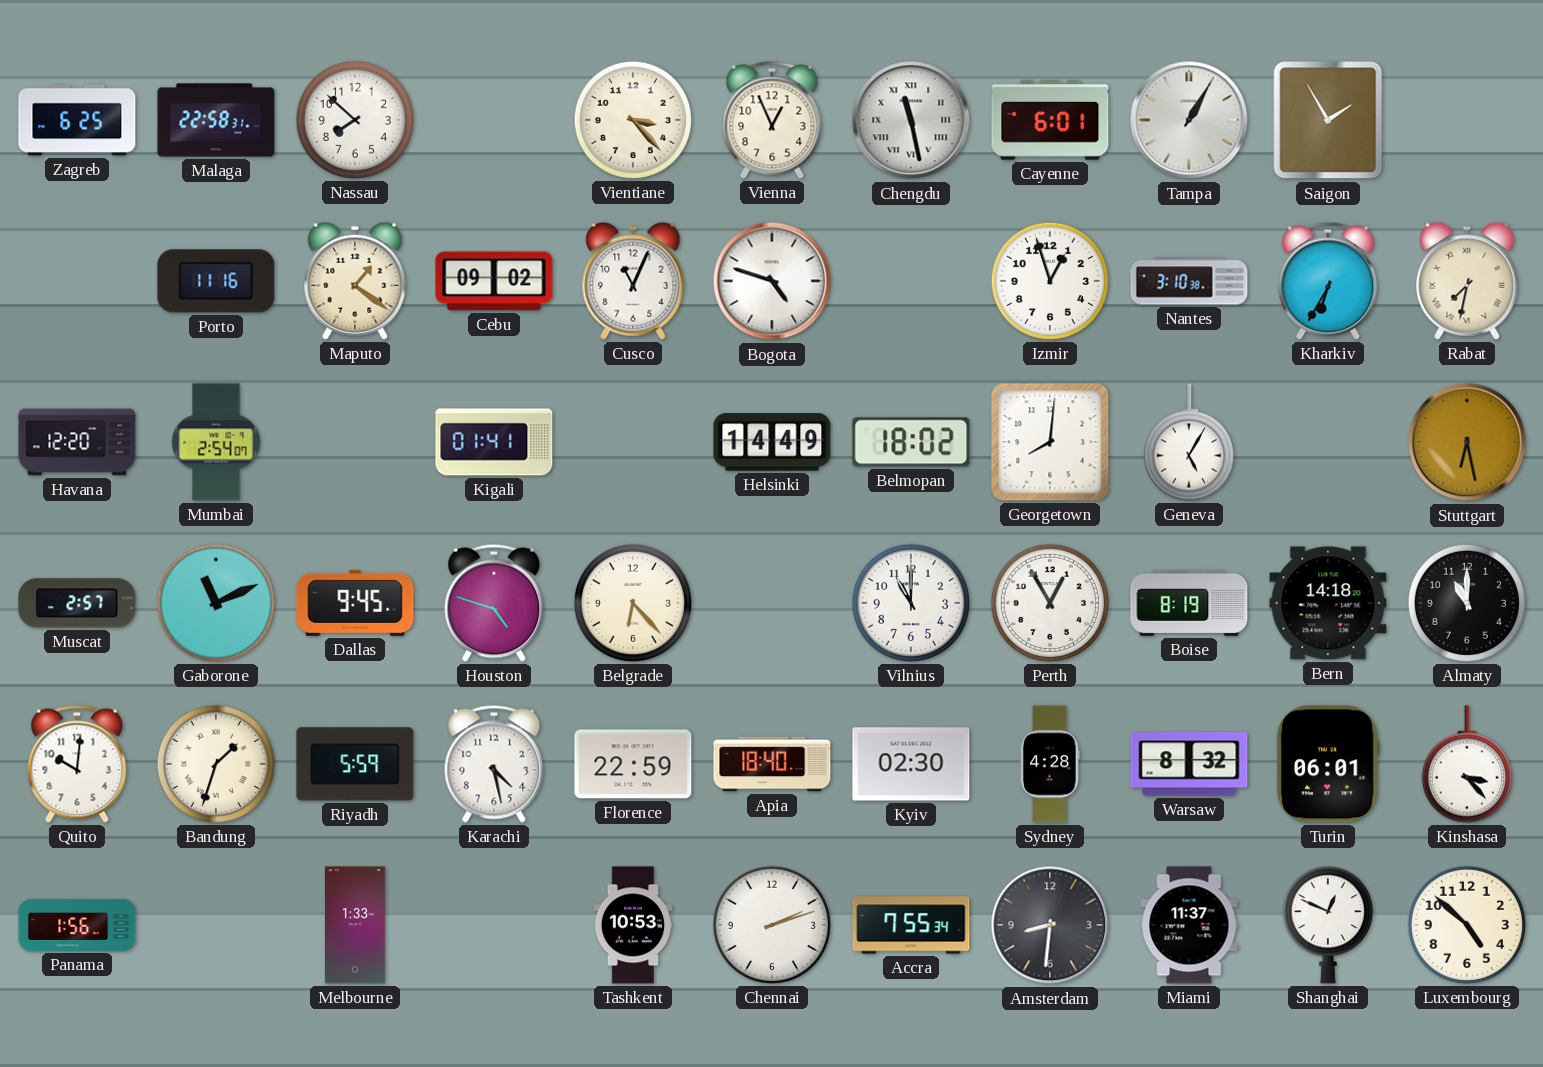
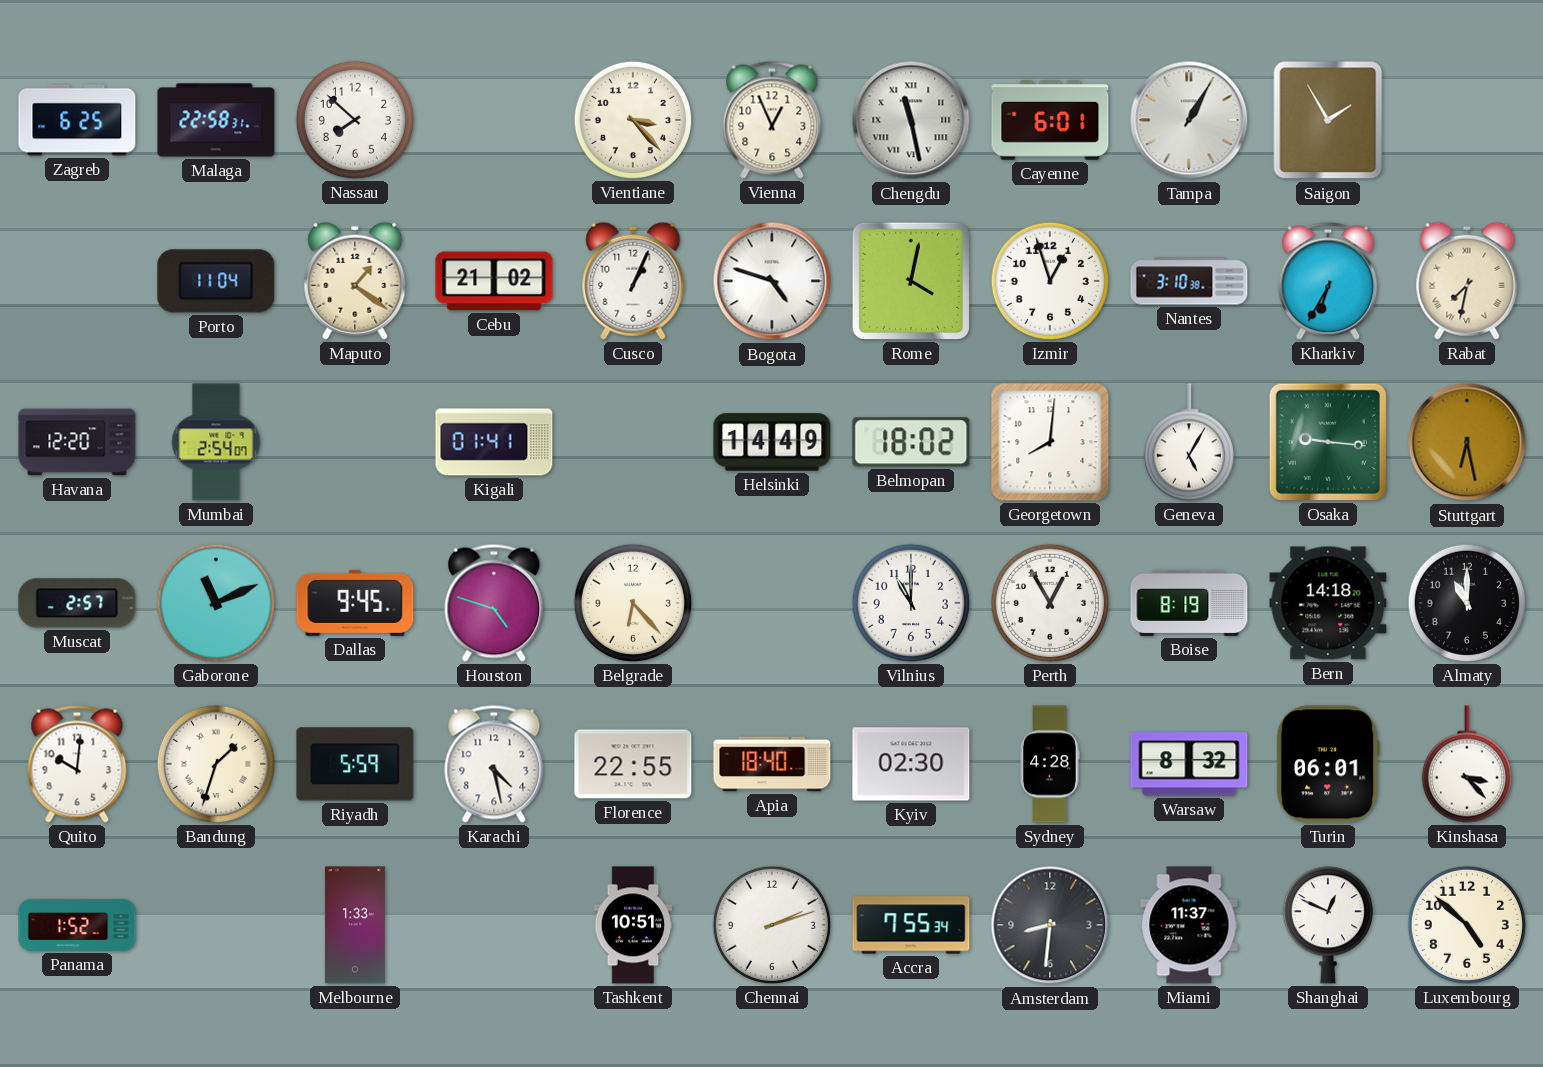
Porto: 11:16 -> 11:04
Cebu: 09:02 -> 21:02
Cusco: 11:04 -> 1:04
Rome: none -> 4:02
Osaka: none -> 9:16
Florence: 22:59 -> 22:55
Panama: 1:56 -> 1:52
Tashkent: 10:53 -> 10:51
